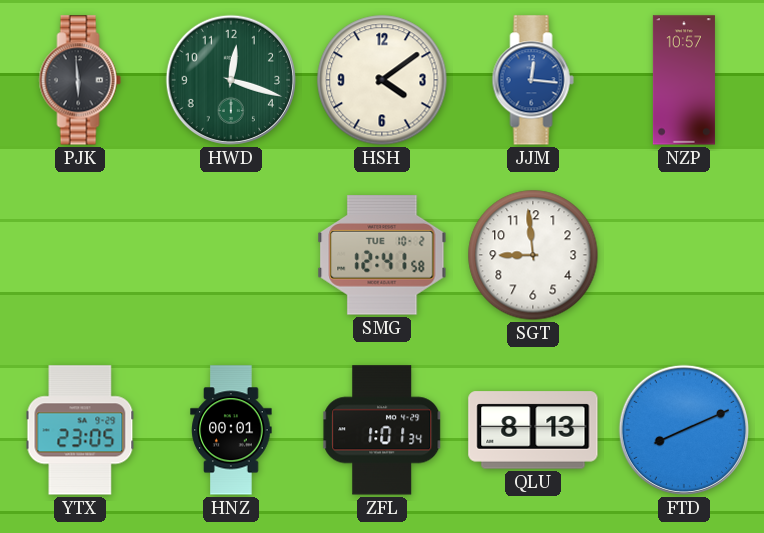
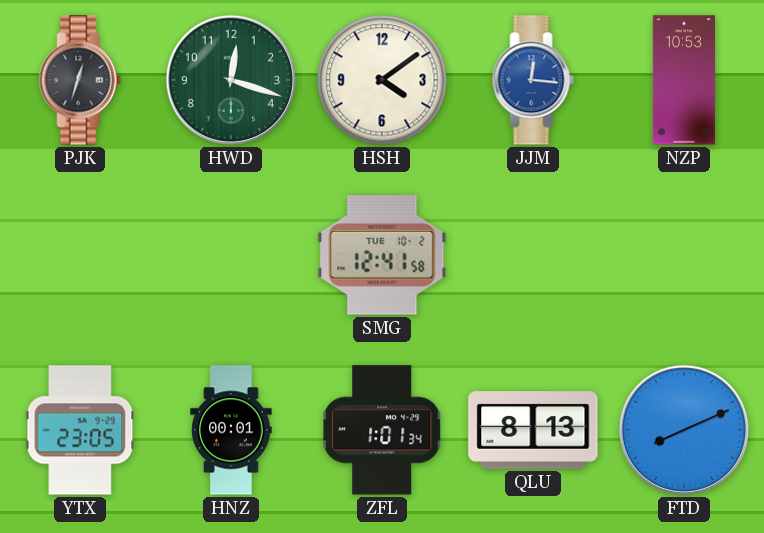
PJK: 5:59 -> 12:33
NZP: 10:57 -> 10:53
SGT: 8:59 -> none
